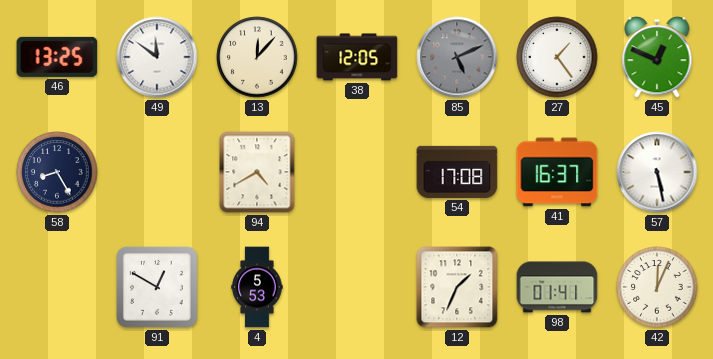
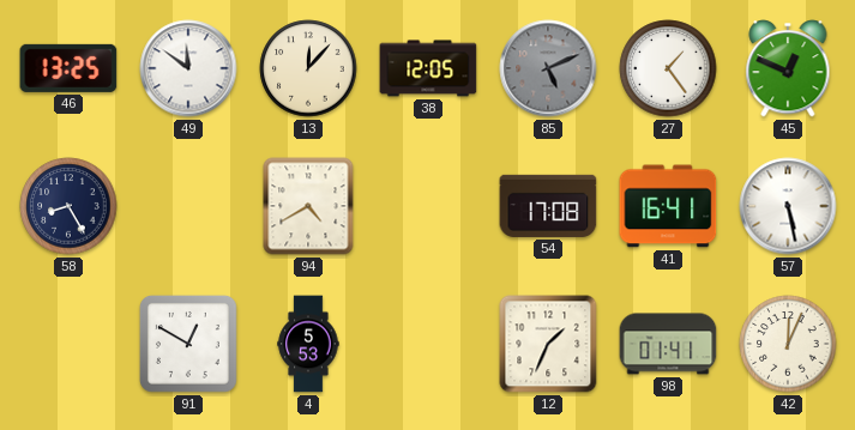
41: 16:37 -> 16:41
